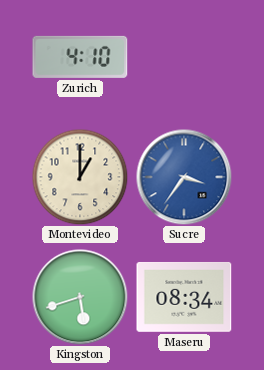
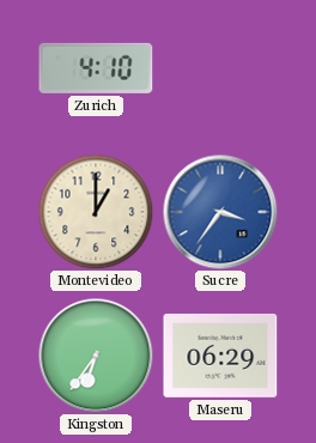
Kingston: 5:42 -> 6:36
Maseru: 08:34 -> 06:29
